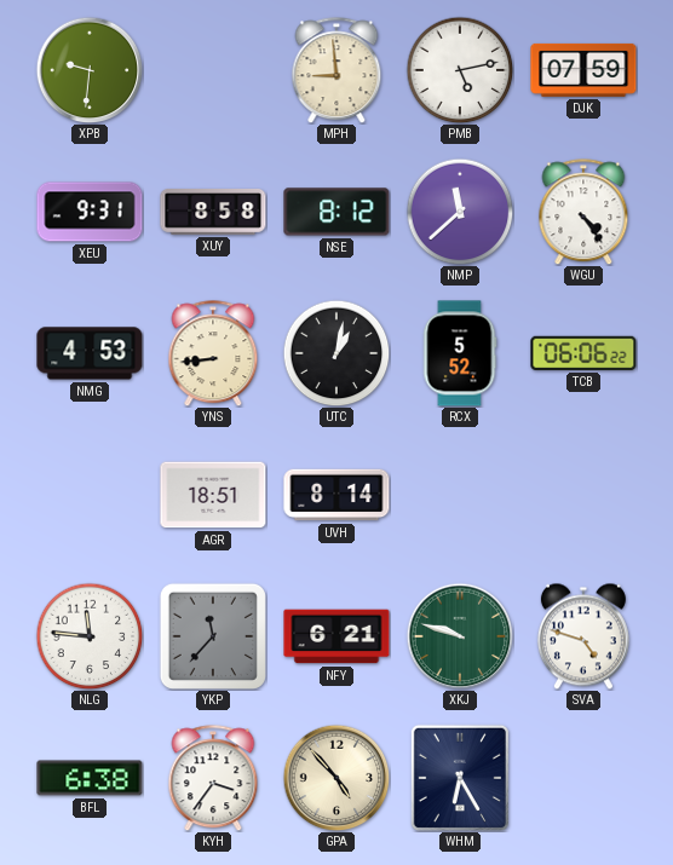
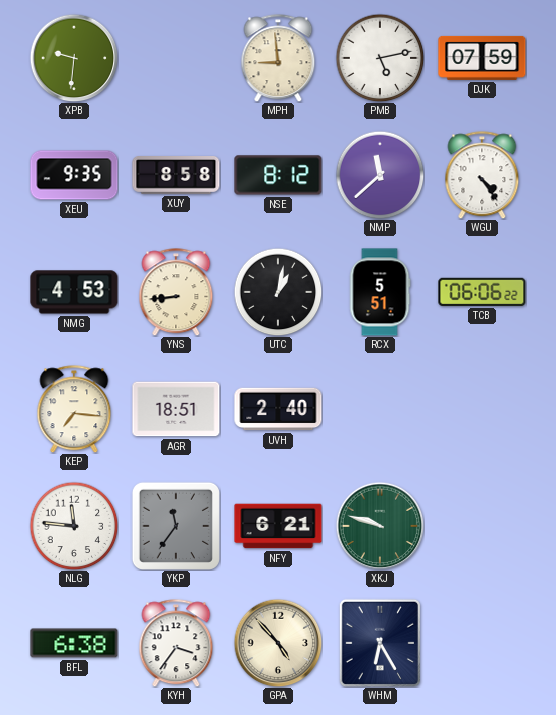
XEU: 9:31 -> 9:35
RCX: 5:52 -> 5:51
KEP: none -> 7:16
UVH: 8:14 -> 2:40
YKP: 11:37 -> 11:36
SVA: 4:48 -> none
